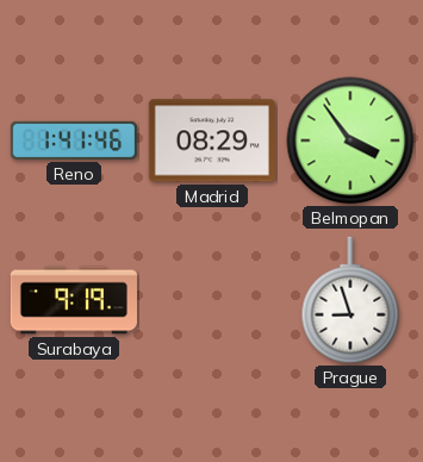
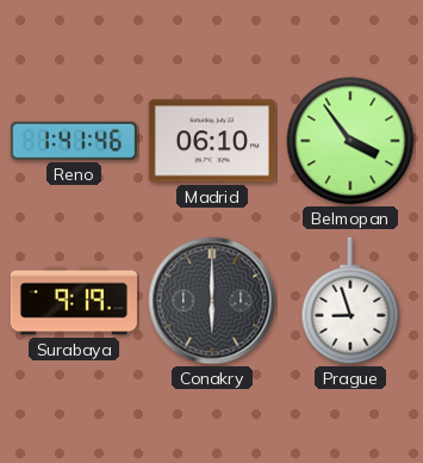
Madrid: 08:29 -> 06:10
Conakry: none -> 6:00
